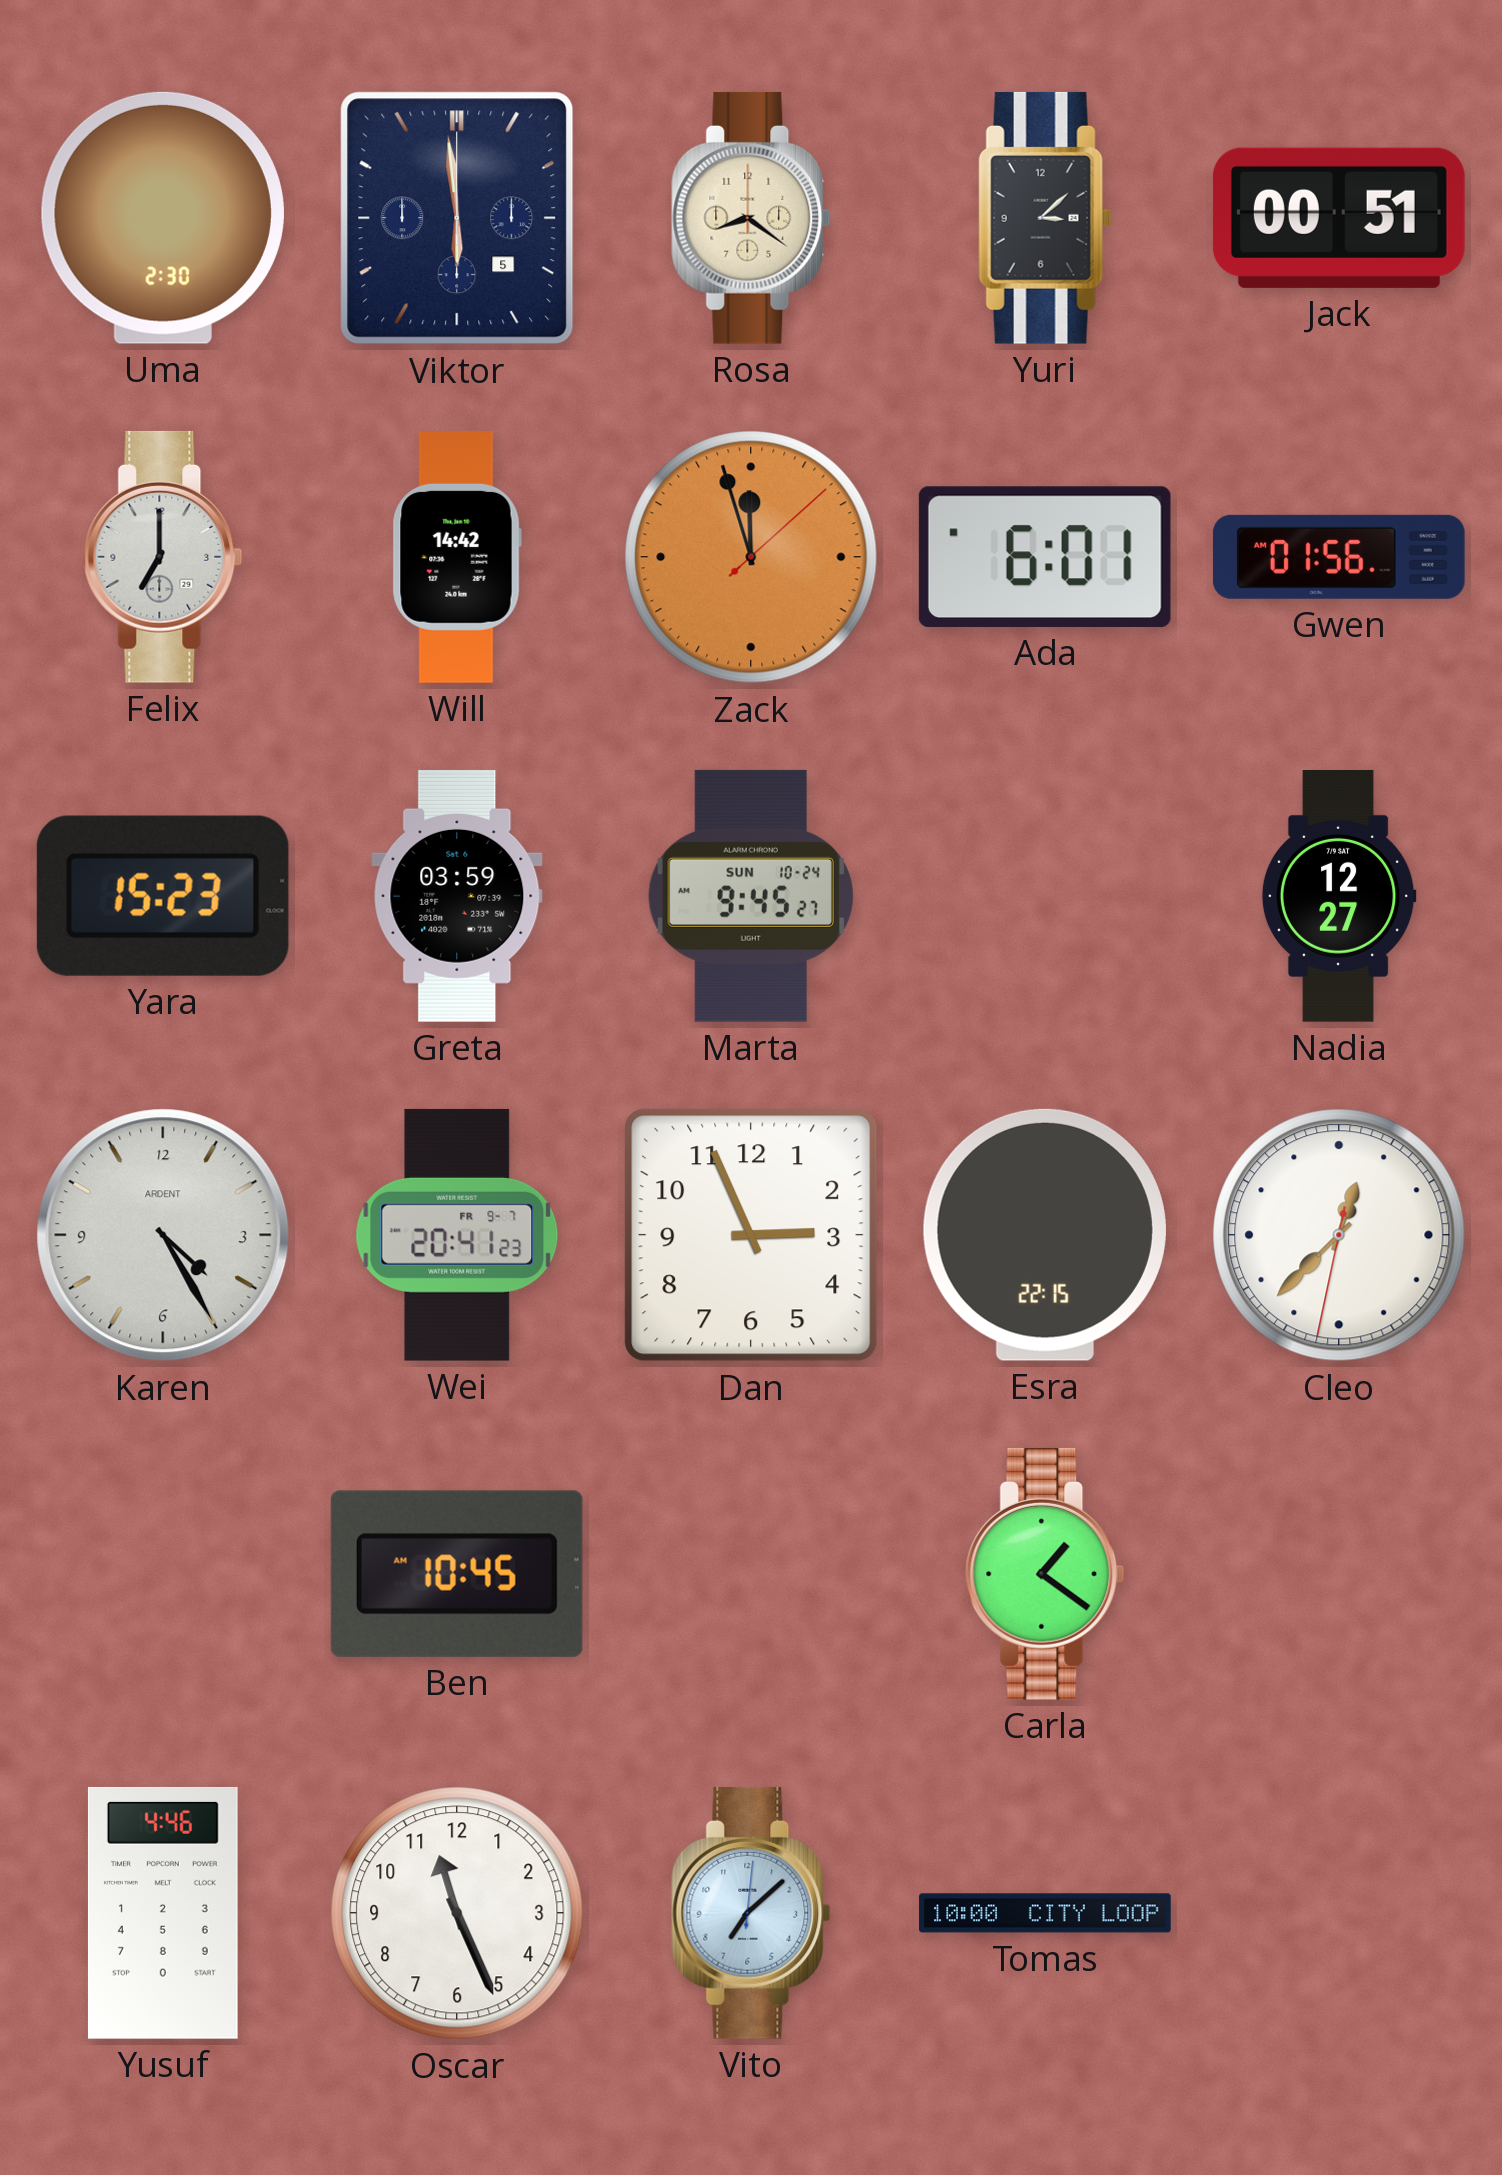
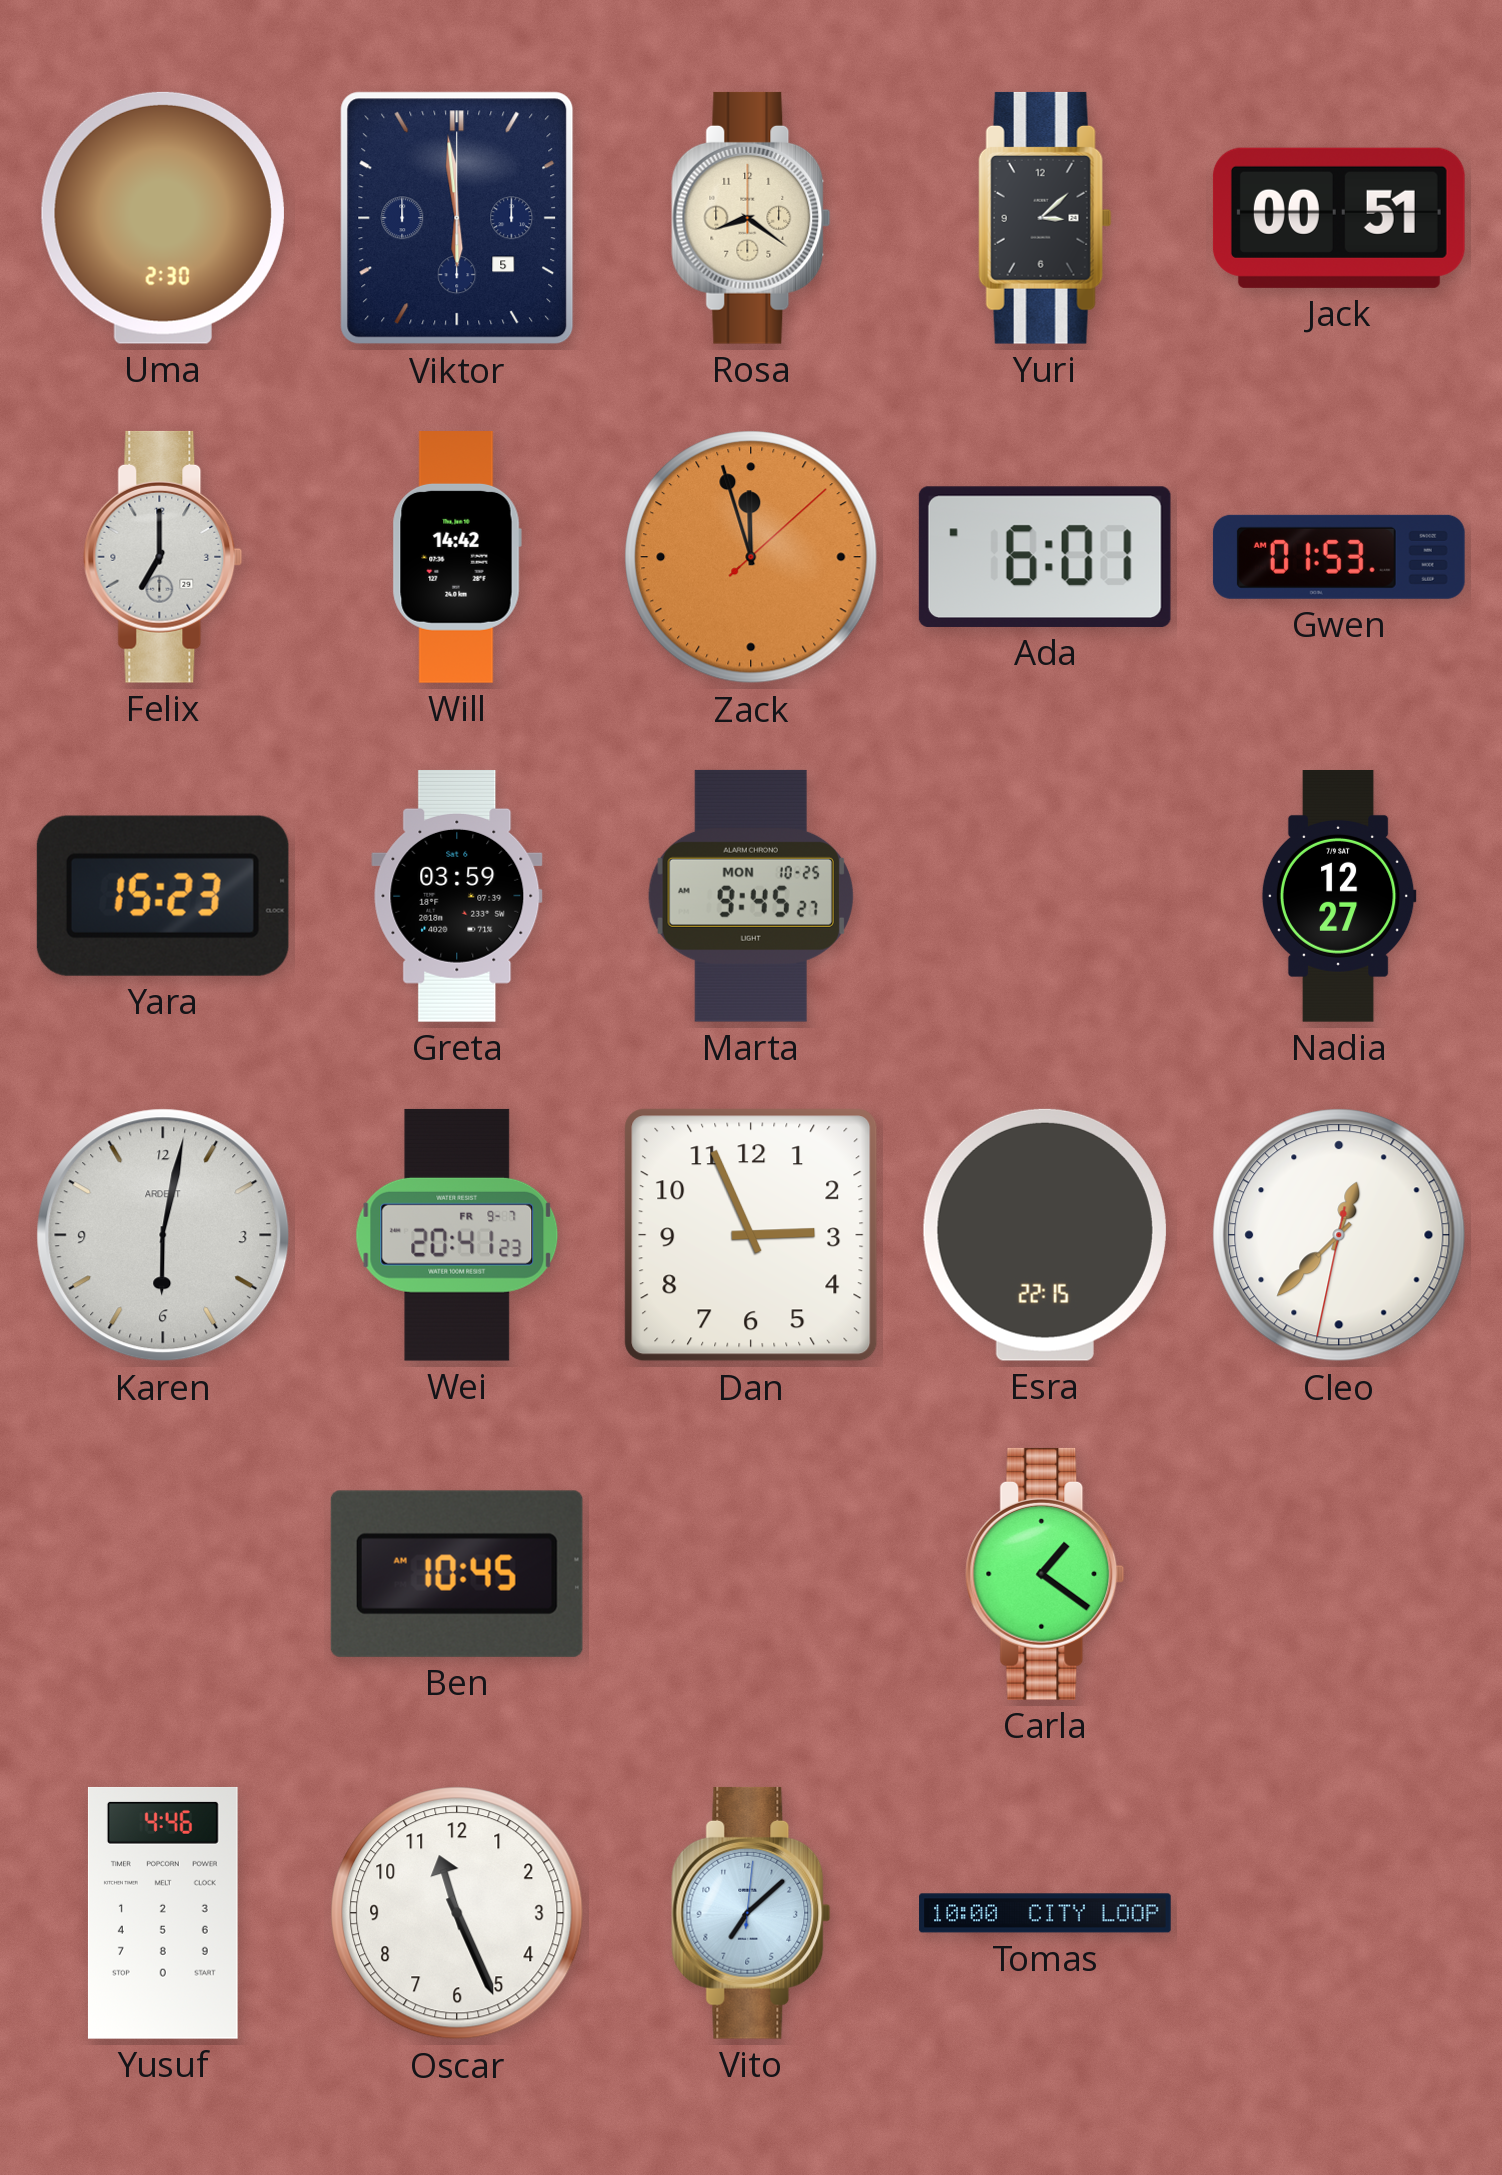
Gwen: 01:56 -> 01:53
Marta date: SUN 10-24 -> MON 10-25
Karen: 4:25 -> 6:02
